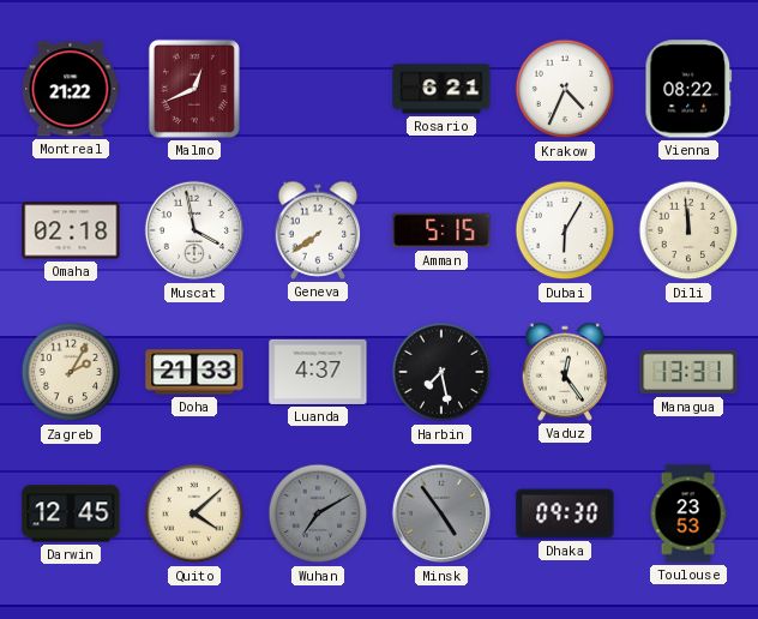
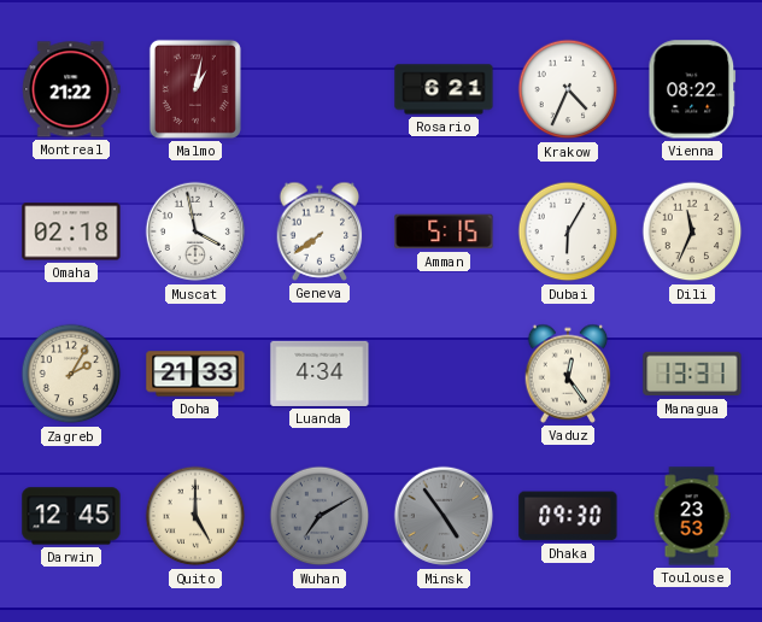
Malmo: 12:41 -> 1:02
Dili: 11:59 -> 11:34
Luanda: 4:37 -> 4:34
Harbin: 7:28 -> none
Quito: 4:08 -> 5:00
